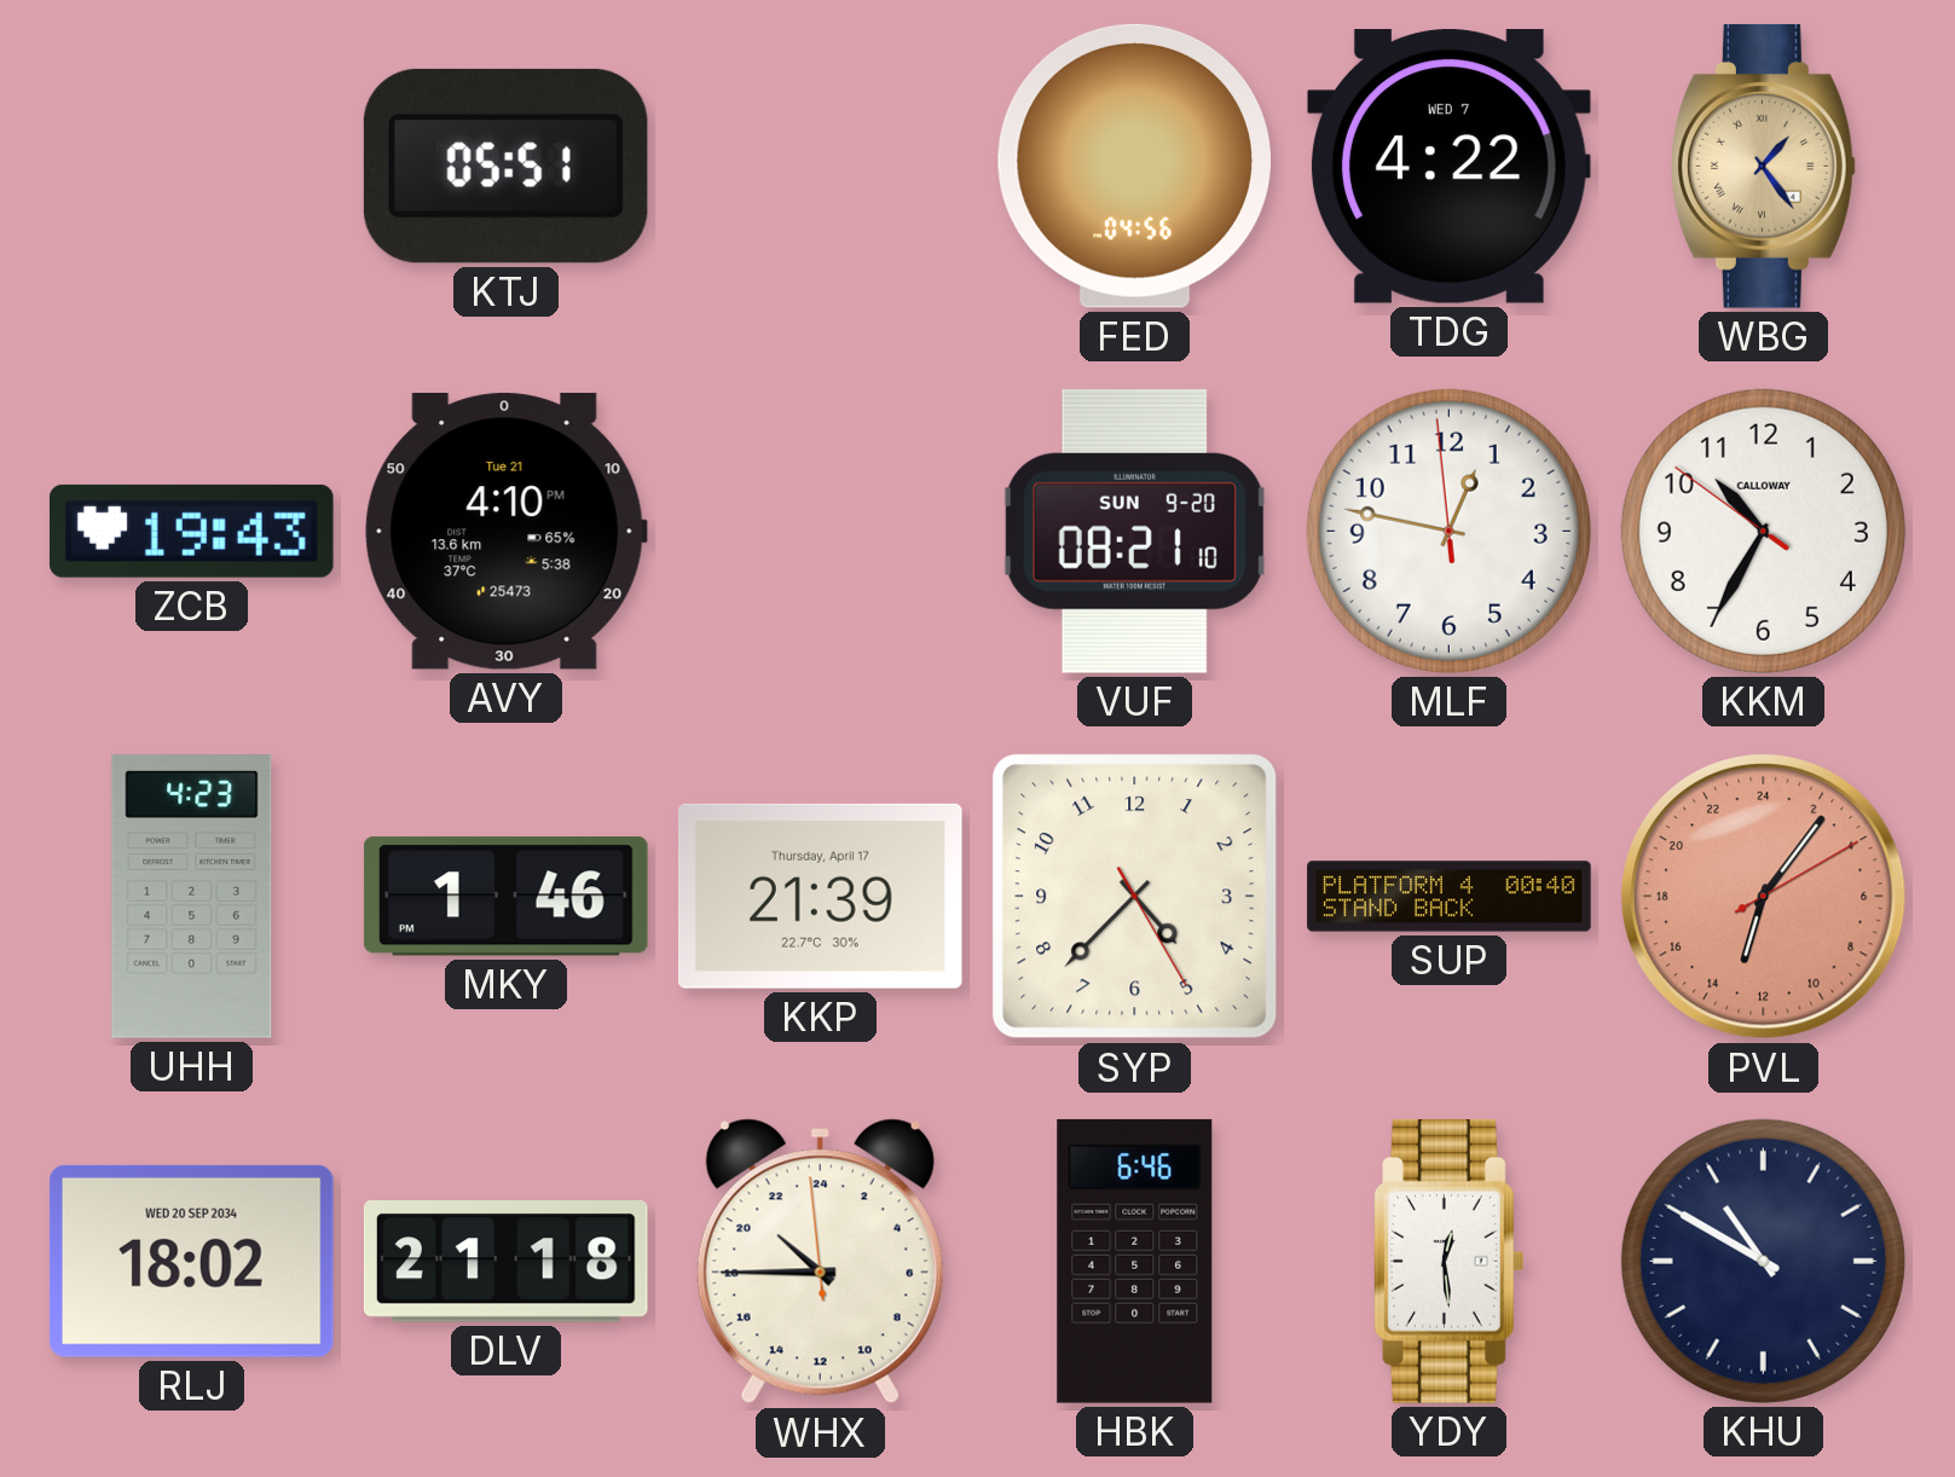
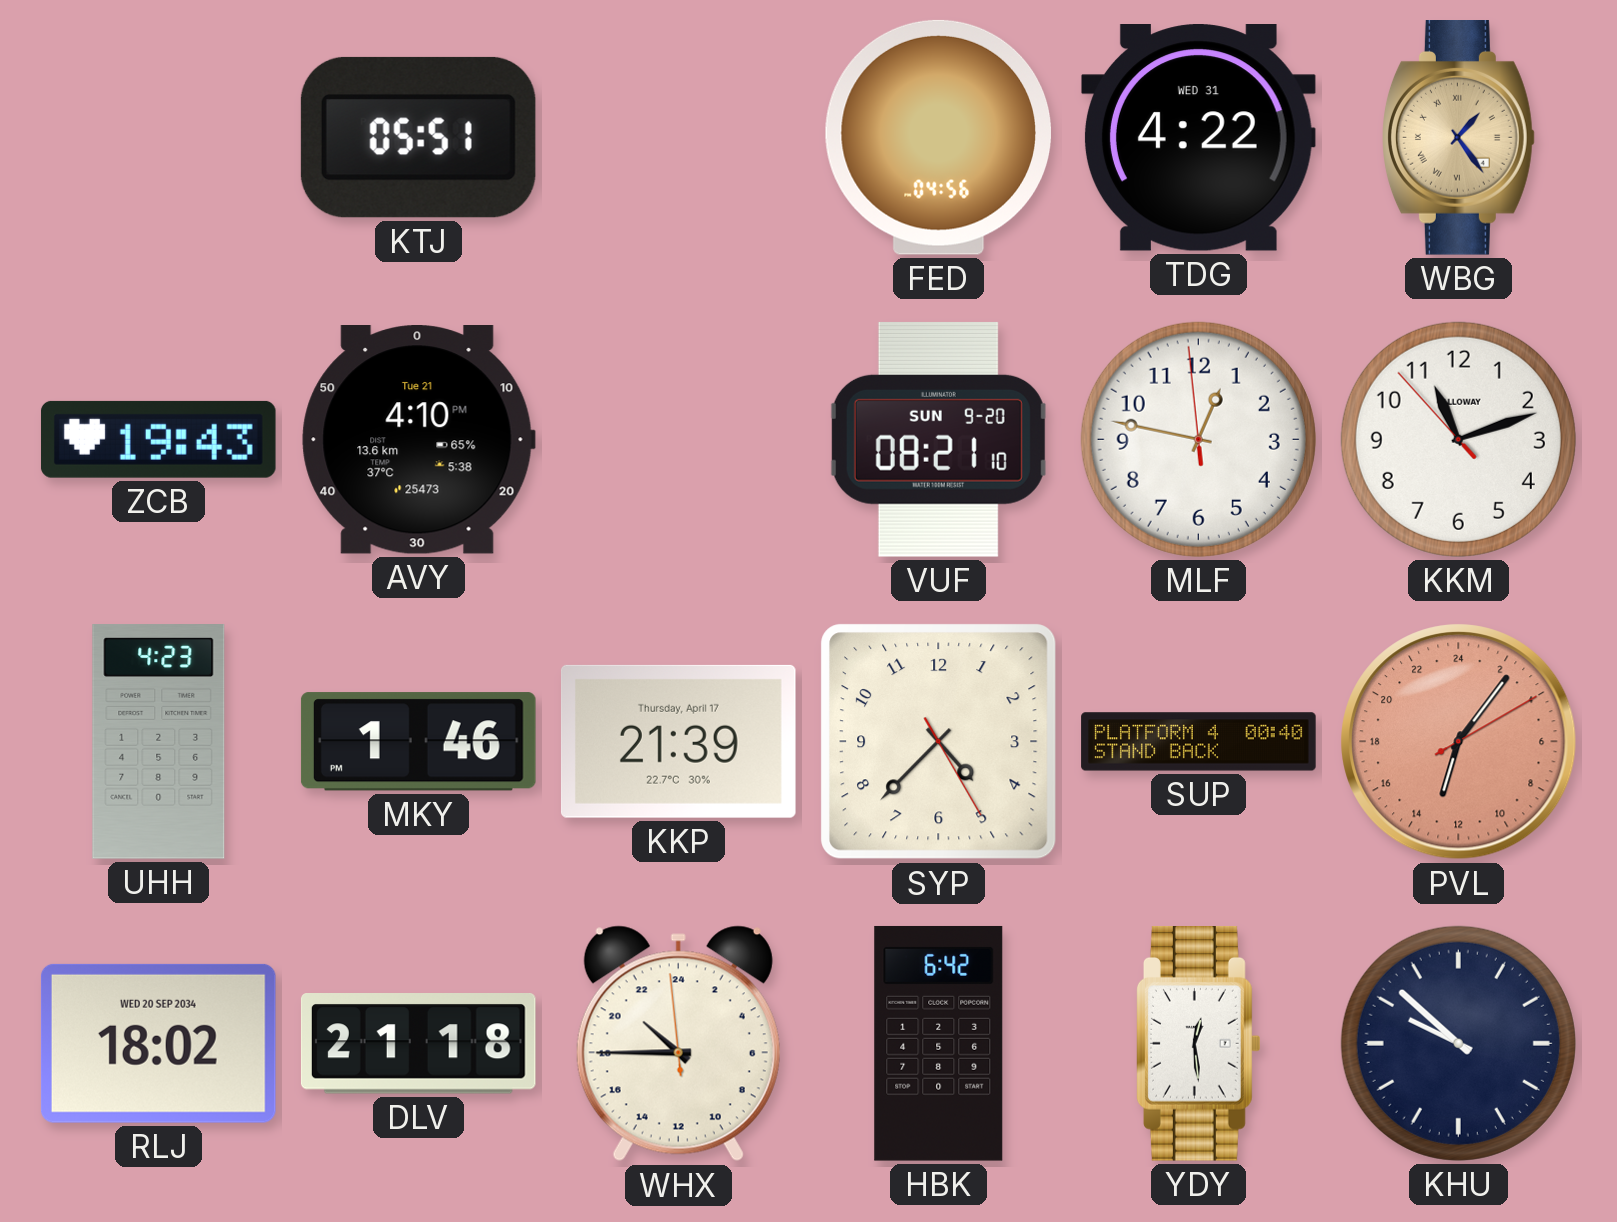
TDG date: WED 7 -> WED 31
KKM: 10:34 -> 11:11
HBK: 6:46 -> 6:42
KHU: 10:50 -> 9:52
